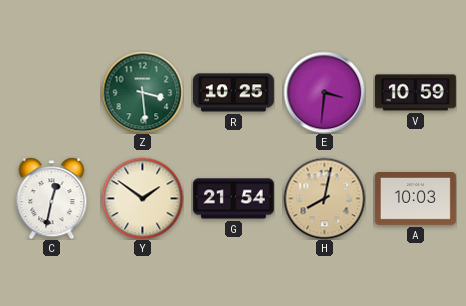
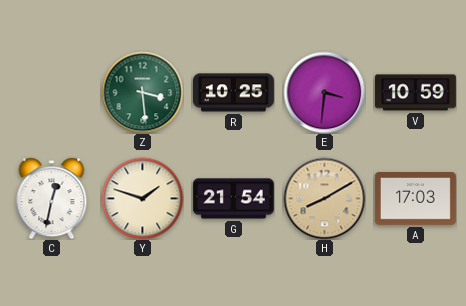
Y: 1:51 -> 1:48
H: 8:02 -> 8:10
A: 10:03 -> 17:03
